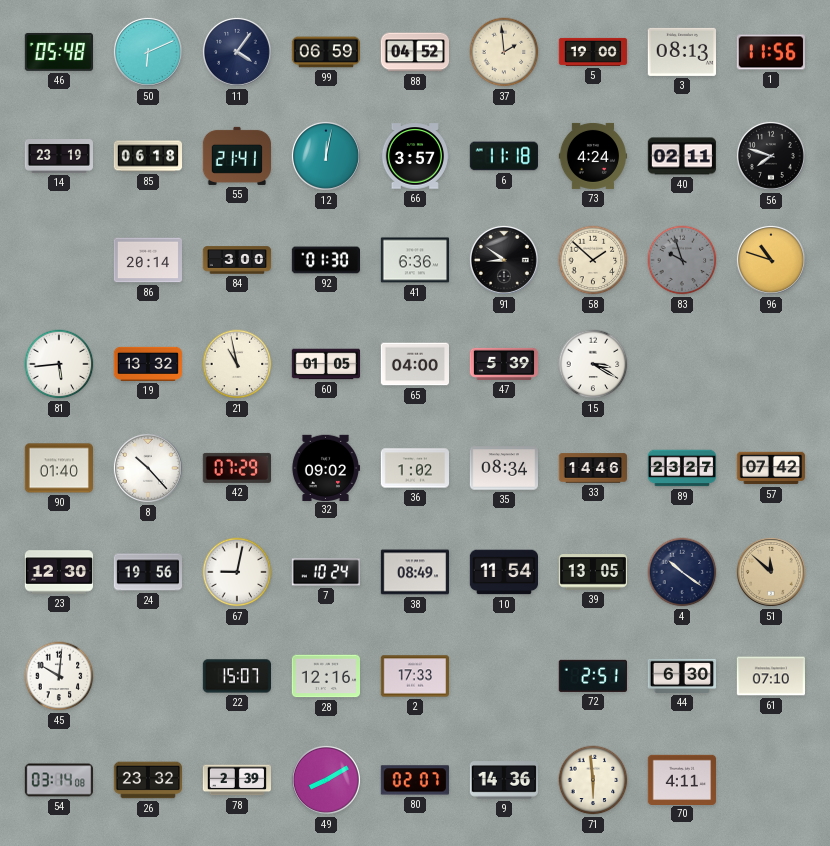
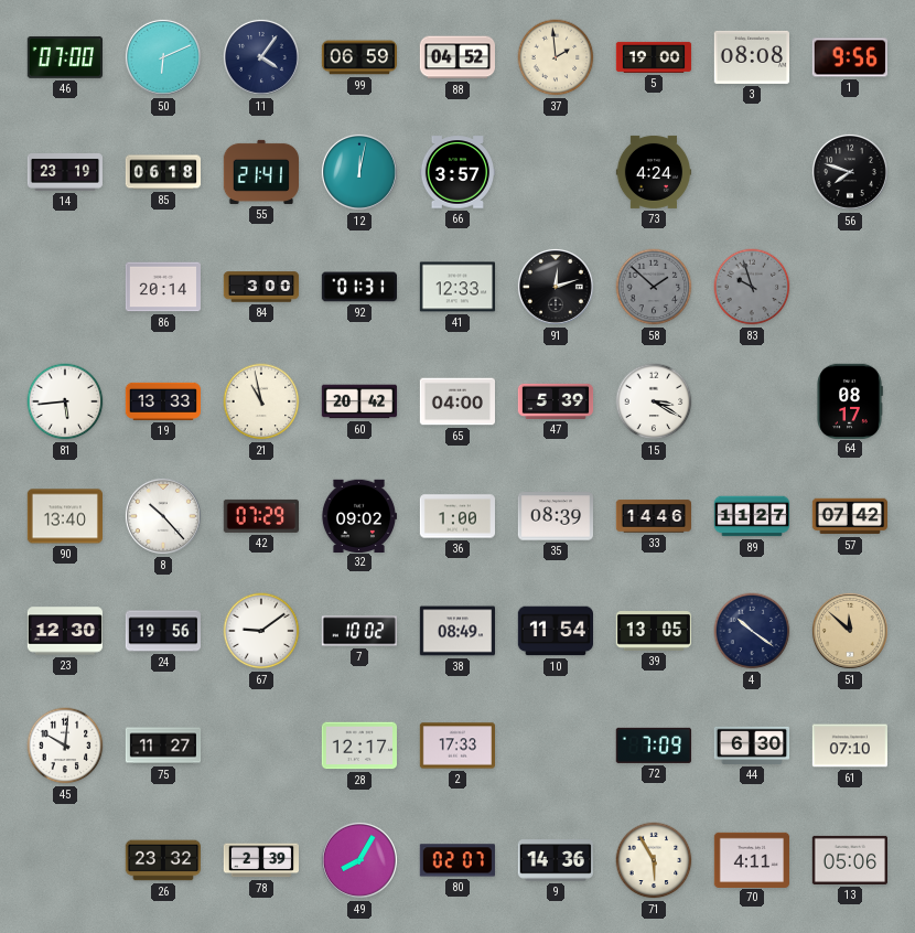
46: 05:48 -> 07:00
3: 08:13 -> 08:08
1: 11:56 -> 9:56
6: 11:18 -> none
40: 02:11 -> none
92: 01:30 -> 01:31
41: 6:36 -> 12:33
91: 8:51 -> 12:12
58 dial: cream -> grey
96: 10:48 -> none
19: 13:32 -> 13:33
60: 01:05 -> 20:42
64: none -> 08:17
90: 01:40 -> 13:40
36: 1:02 -> 1:00
35: 08:34 -> 08:39
89: 23:27 -> 11:27
67: 9:02 -> 9:09
7: 10:24 -> 10:02
75: none -> 11:27
22: 15:07 -> none
28: 12:16 -> 12:17
72: 2:51 -> 7:09
54: 03:14 -> none
49: 8:10 -> 8:05
71: 5:59 -> 5:55
13: none -> 05:06
